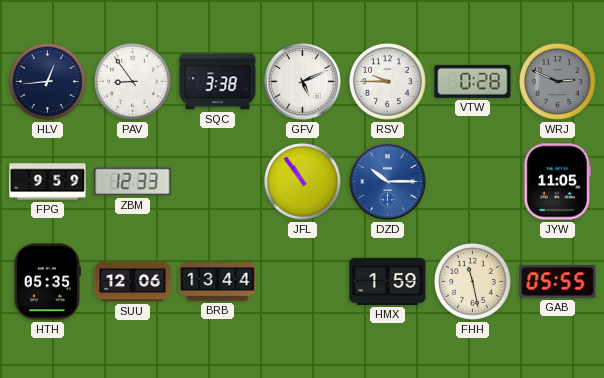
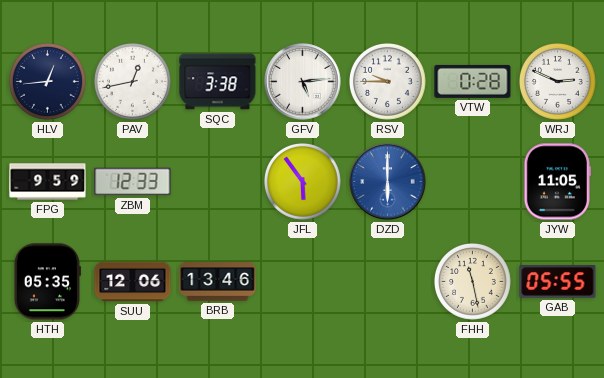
PAV: 8:54 -> 12:43
GFV: 5:11 -> 5:14
WRJ dial: grey -> white
JFL: 10:54 -> 5:54
DZD: 10:15 -> 6:00
BRB: 13:44 -> 13:46
HMX: 1:59 -> none
